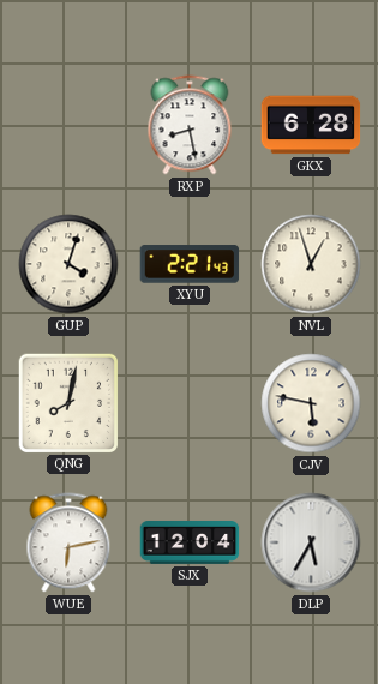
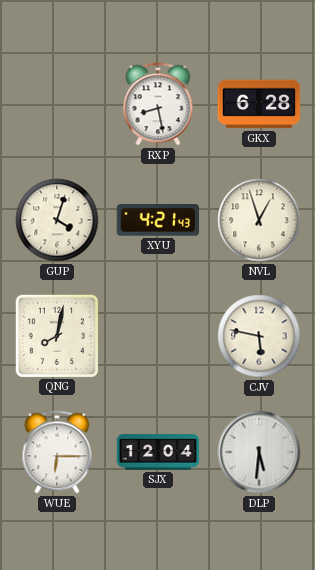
XYU: 2:21 -> 4:21
WUE: 6:13 -> 6:15
DLP: 5:35 -> 5:31
